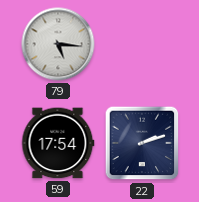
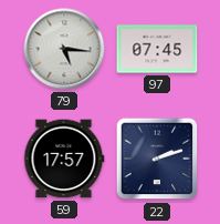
97: none -> 07:45
59: 17:54 -> 17:57
